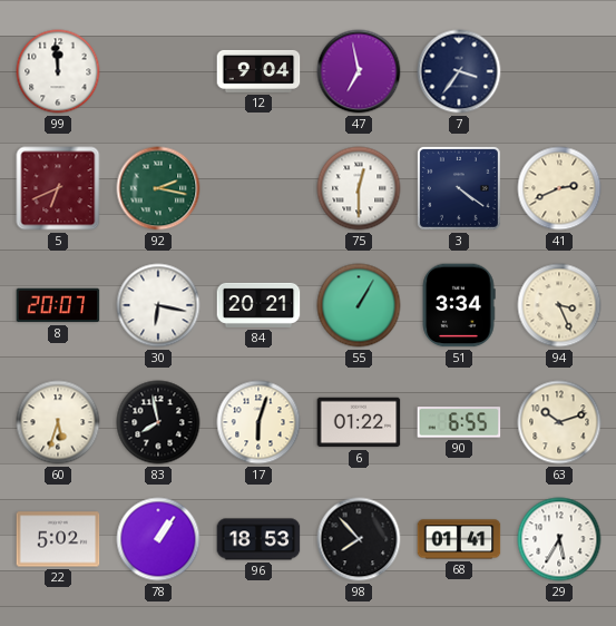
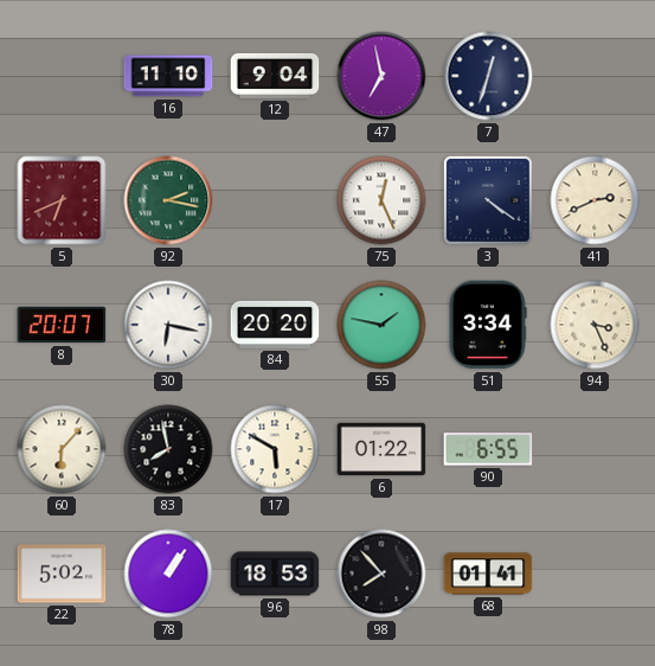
99: 11:59 -> none
16: none -> 11:10
7: 3:36 -> 12:33
75: 12:30 -> 12:26
84: 20:21 -> 20:20
55: 1:05 -> 1:47
60: 5:33 -> 6:07
17: 6:03 -> 5:50
63: 10:12 -> none
29: 5:35 -> none
